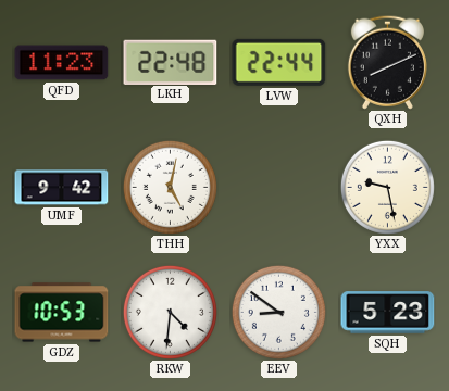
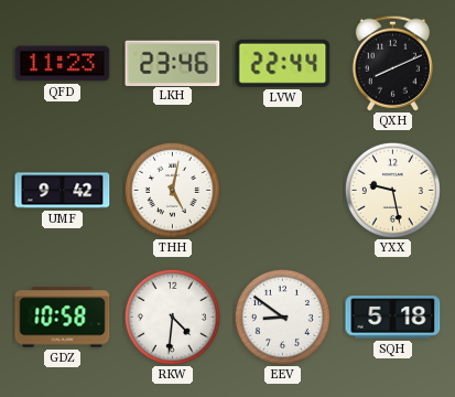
LKH: 22:48 -> 23:46
GDZ: 10:53 -> 10:58
SQH: 5:23 -> 5:18
